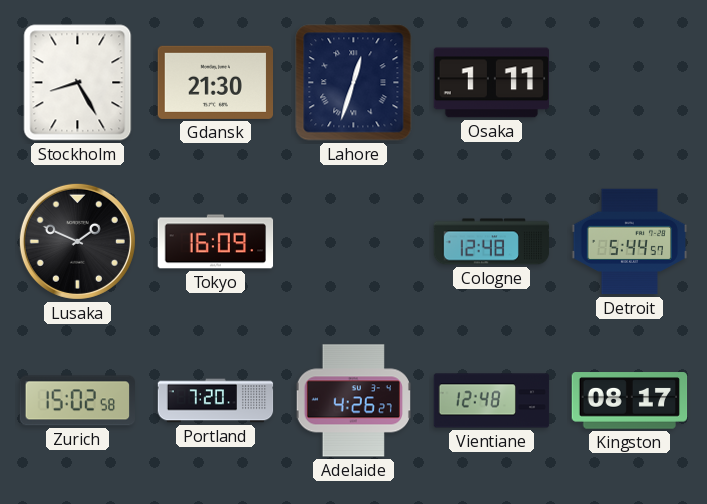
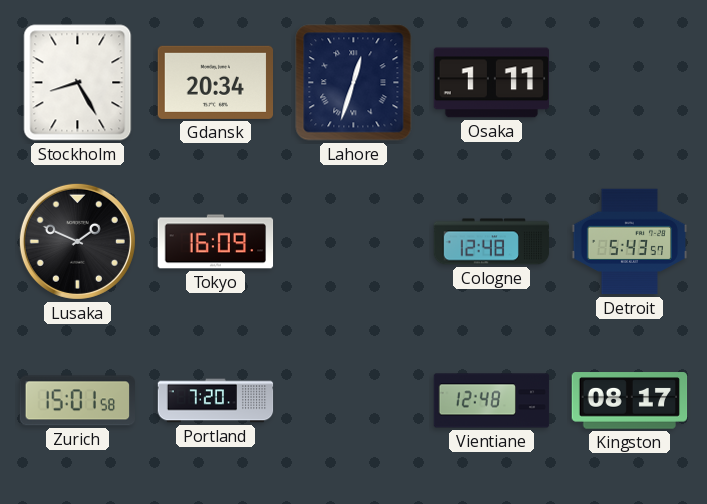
Gdansk: 21:30 -> 20:34
Detroit: 5:44 -> 5:43
Zurich: 15:02 -> 15:01
Adelaide: 4:26 -> none
